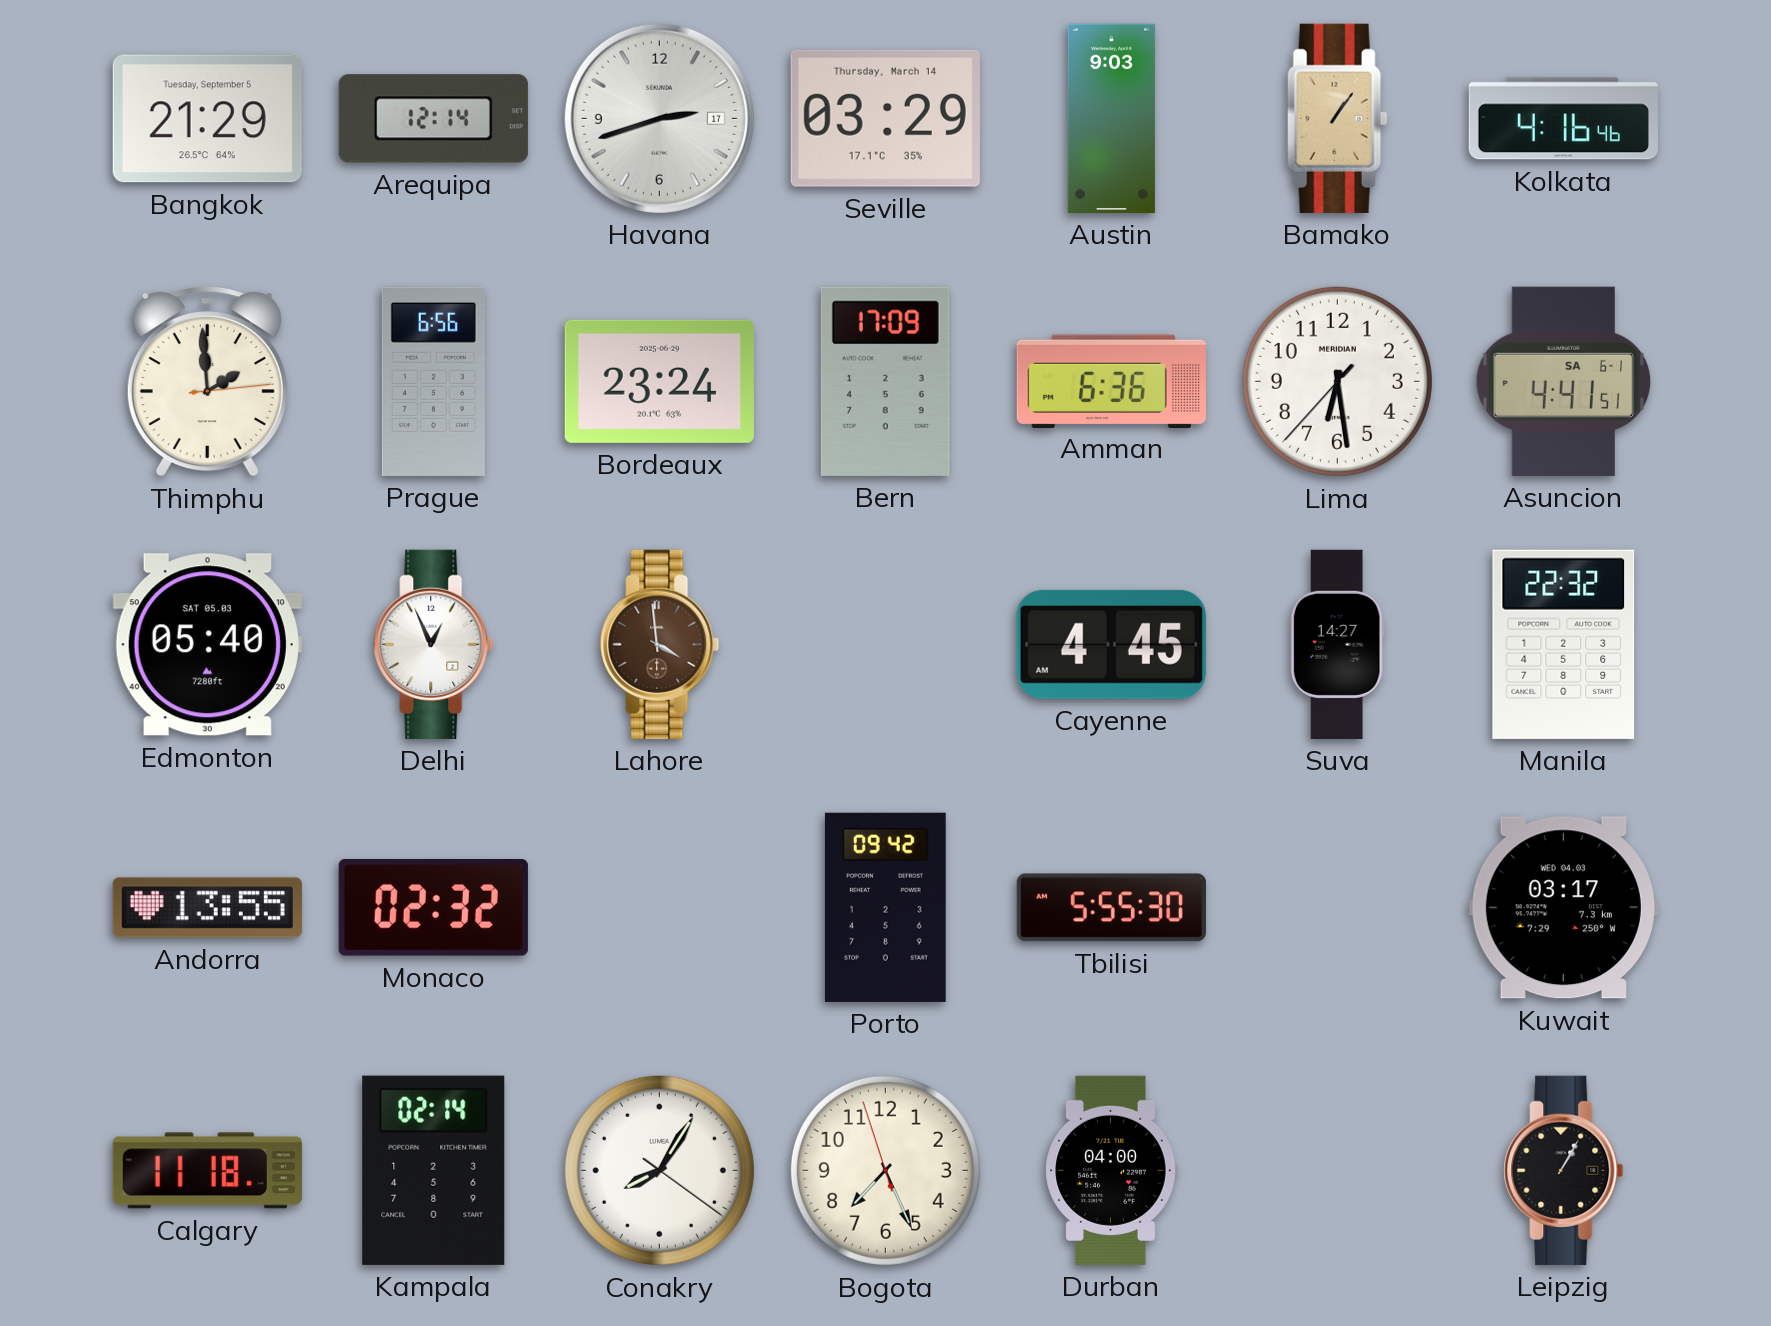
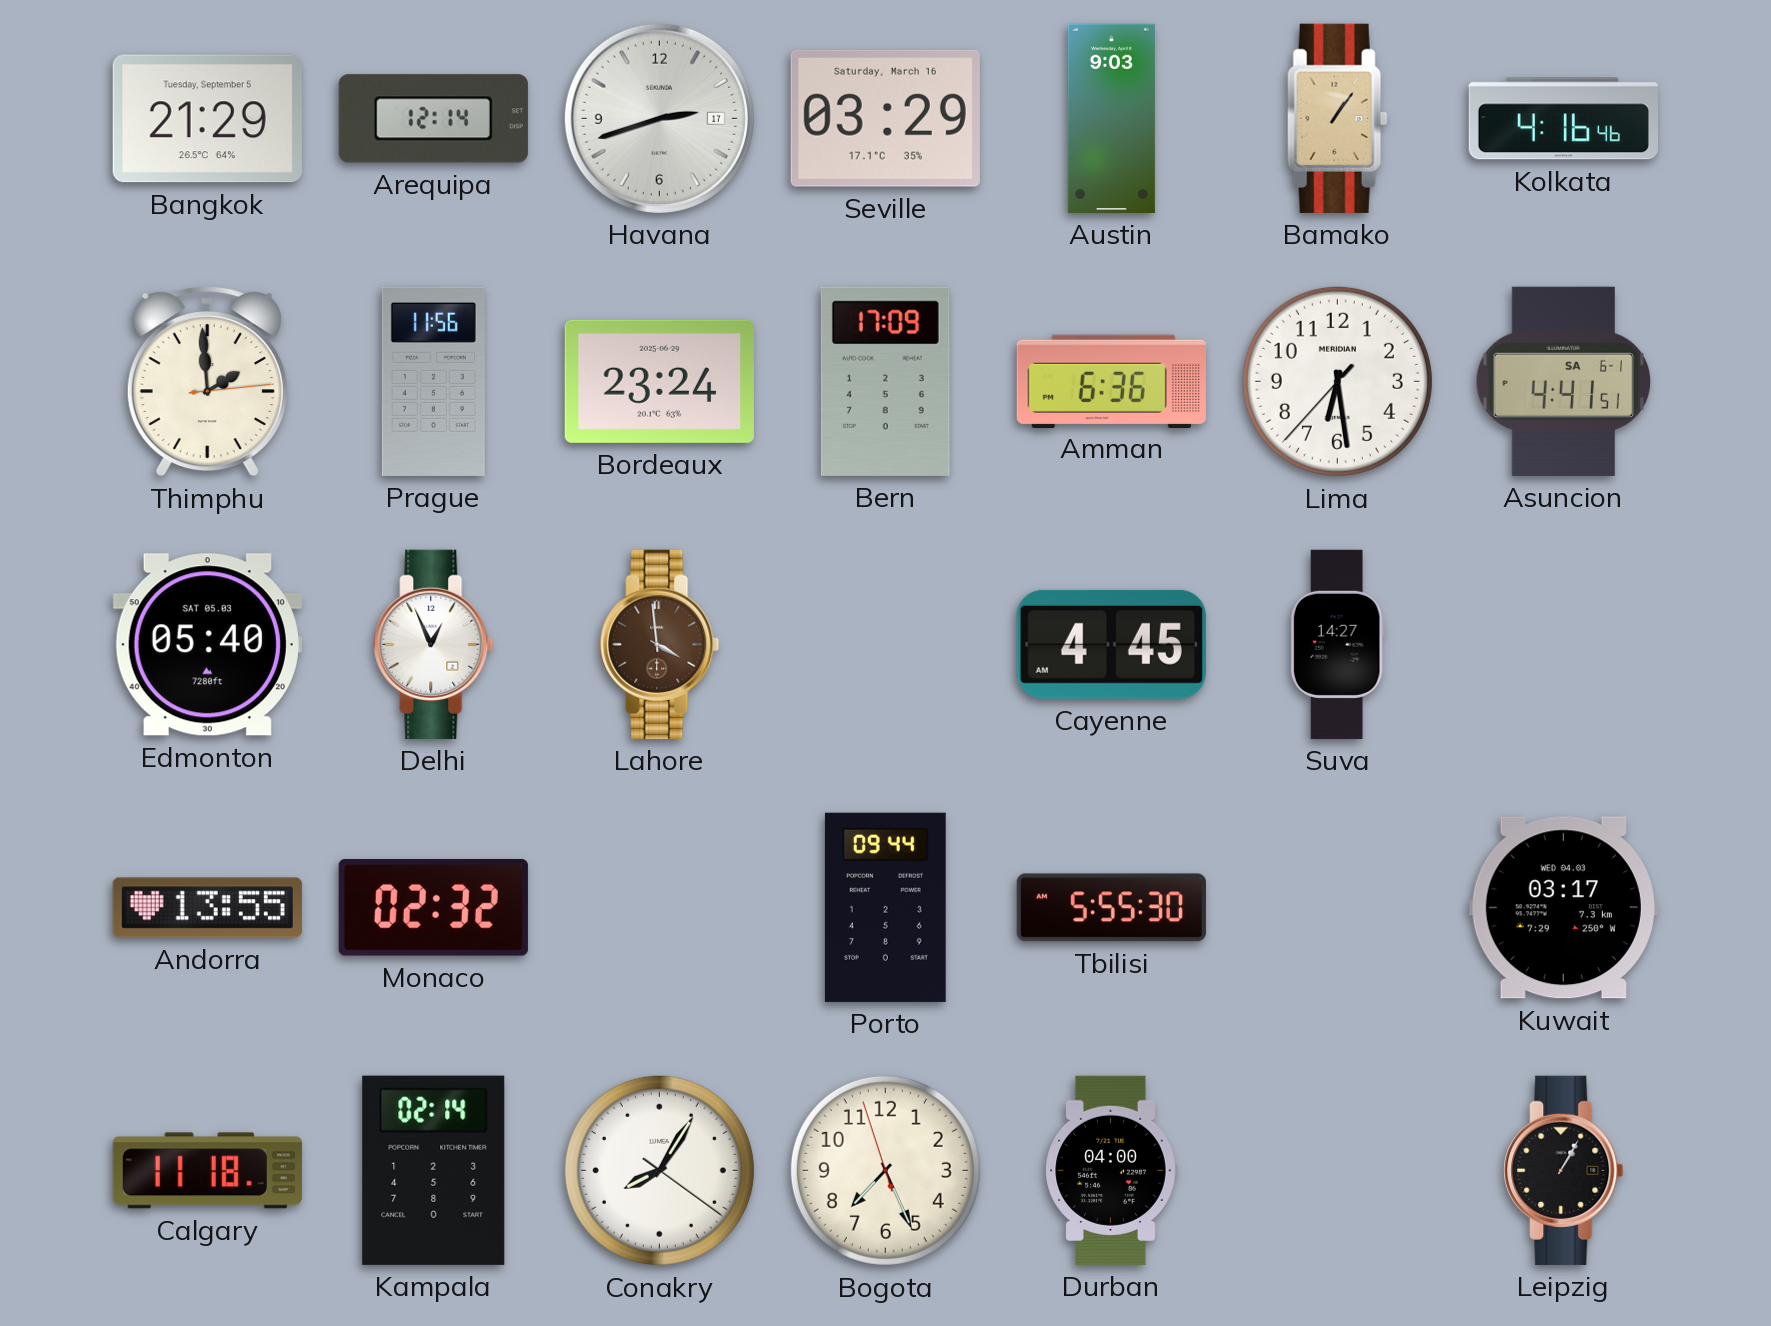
Seville date: Thursday, March 14 -> Saturday, March 16
Prague: 6:56 -> 11:56
Manila: 22:32 -> none
Porto: 09:42 -> 09:44
